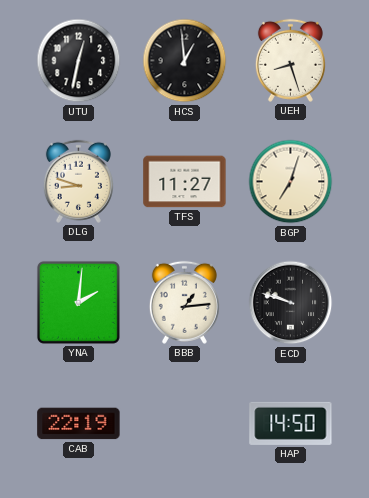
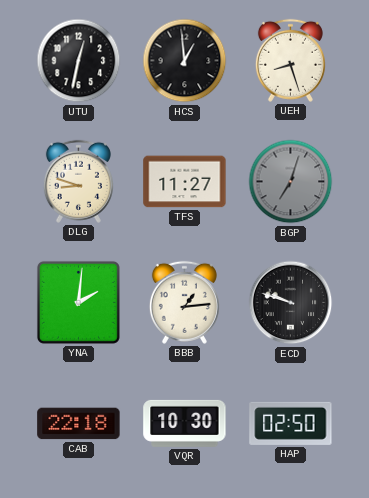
BGP dial: cream -> grey
CAB: 22:19 -> 22:18
VQR: none -> 10:30
HAP: 14:50 -> 02:50
